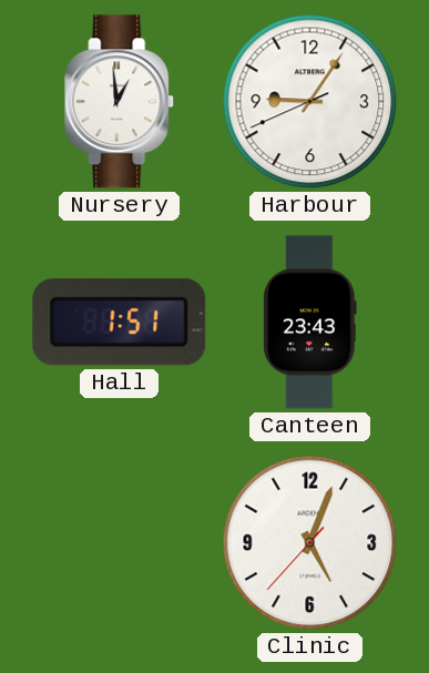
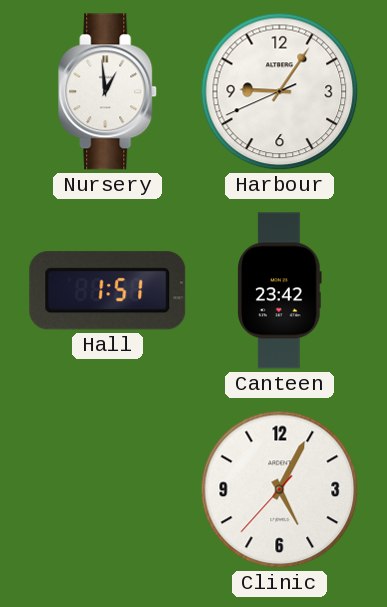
Canteen: 23:43 -> 23:42
Clinic: 5:03 -> 5:04
